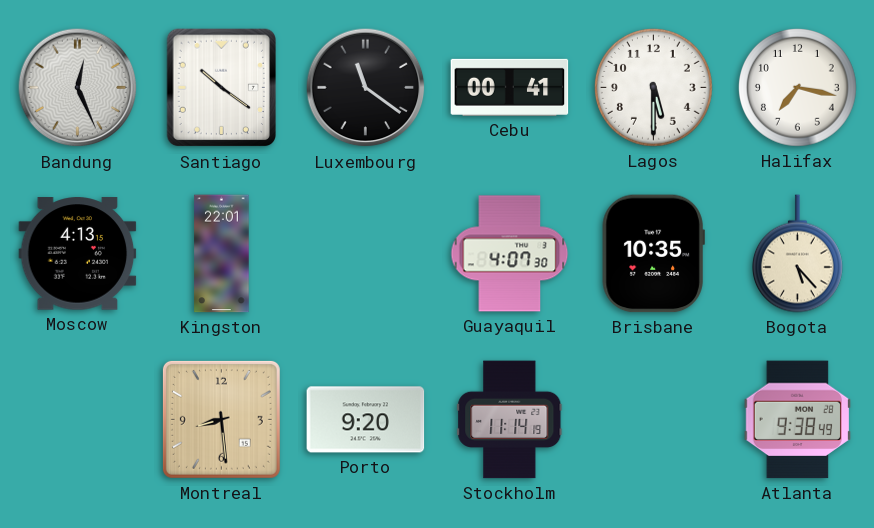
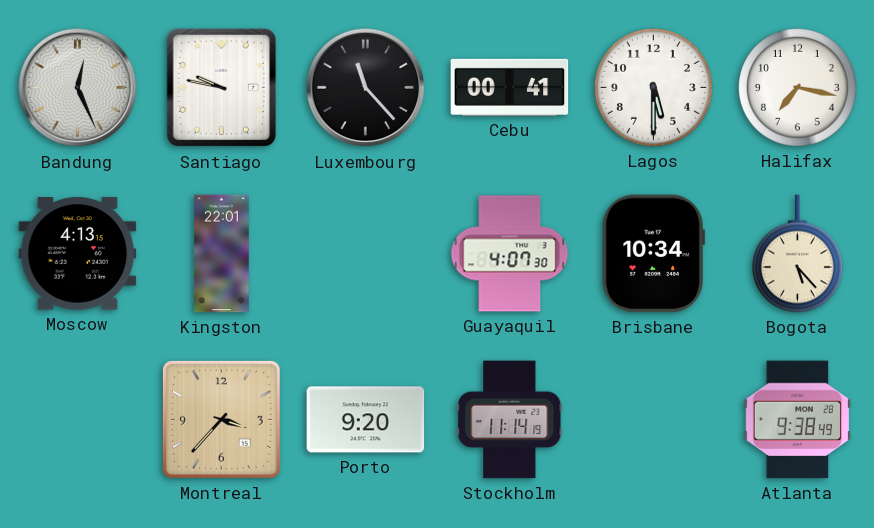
Santiago: 10:21 -> 9:47
Luxembourg: 11:21 -> 11:23
Brisbane: 10:35 -> 10:34
Montreal: 8:29 -> 3:37
